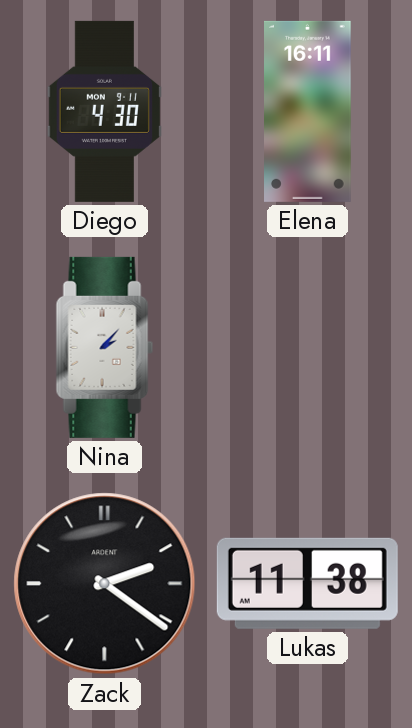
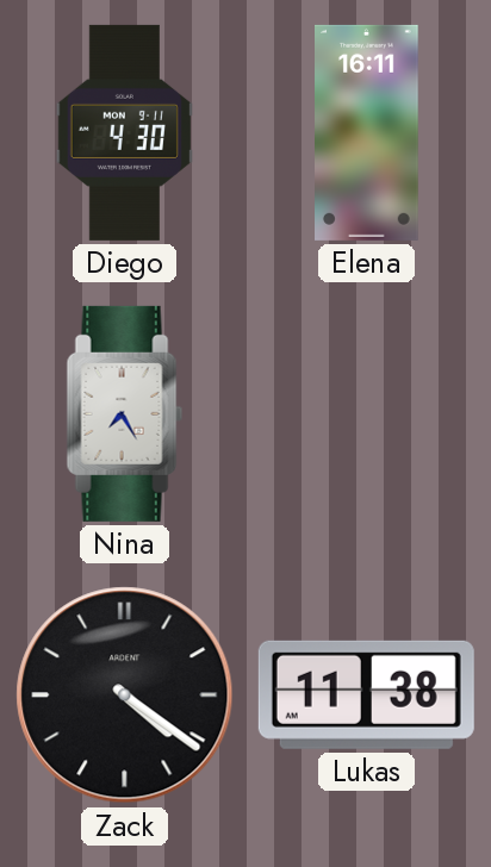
Nina: 2:07 -> 7:25
Zack: 2:21 -> 4:21
